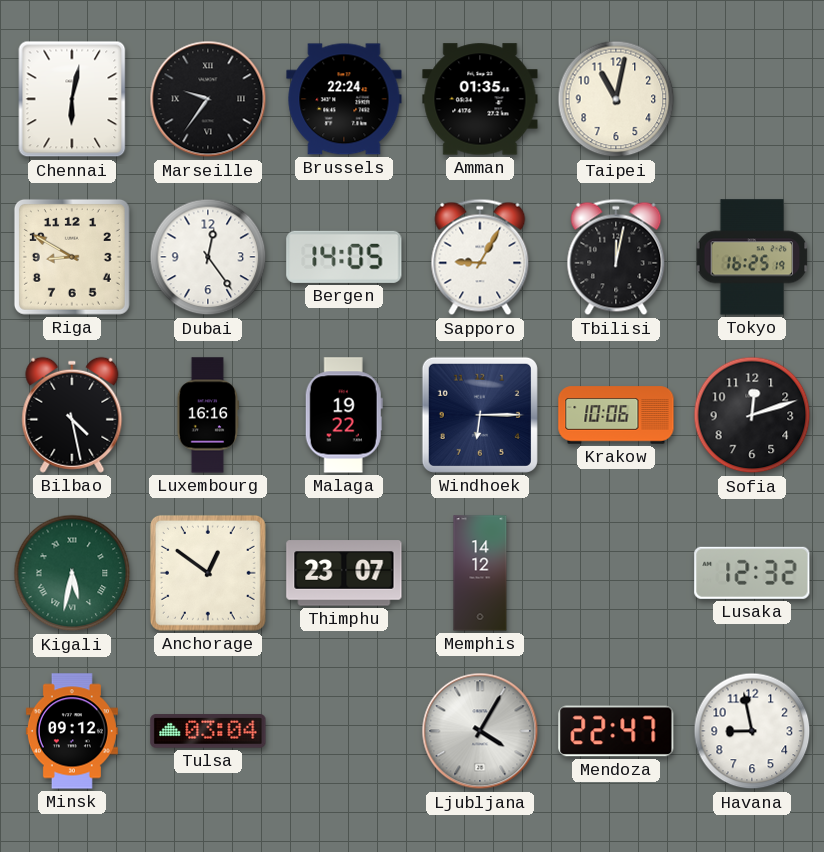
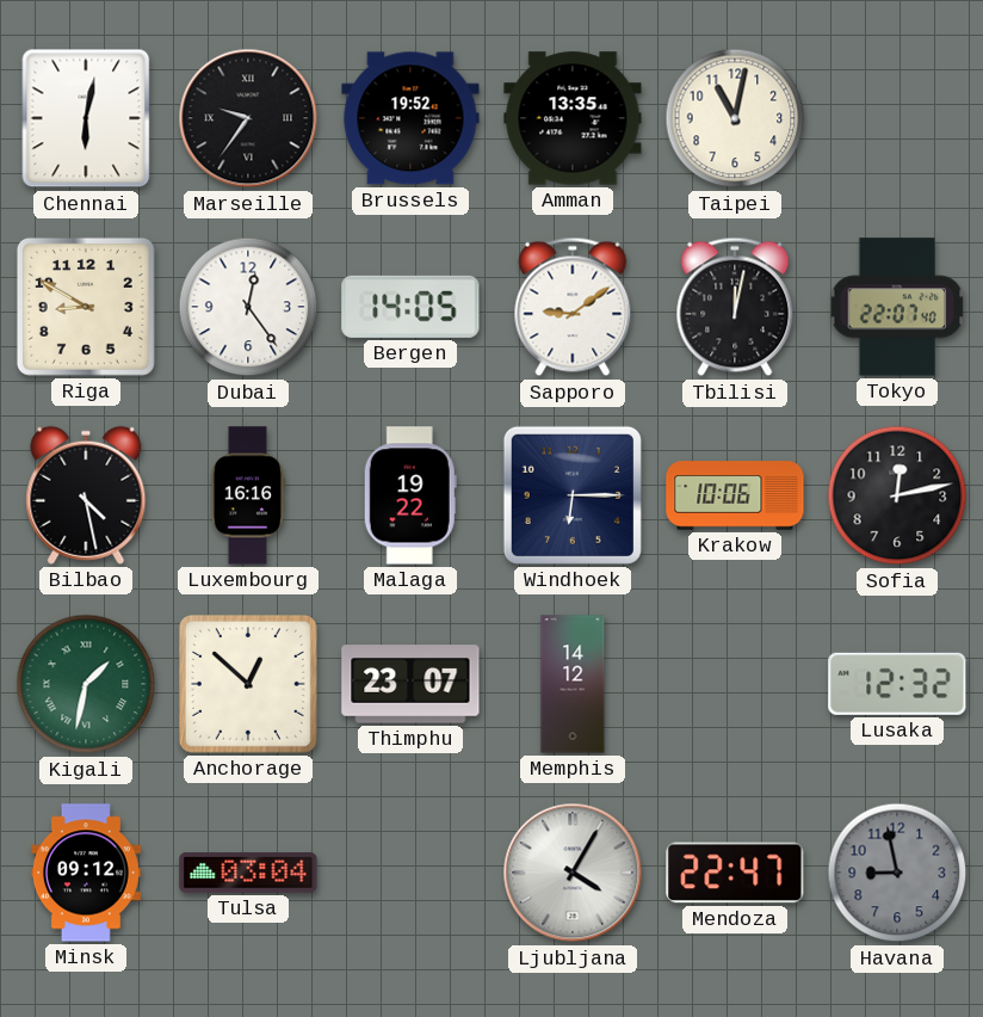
Brussels: 22:24 -> 19:52
Amman: 01:35 -> 13:35
Sapporo: 9:05 -> 9:09
Tokyo: 16:25 -> 22:07
Sofia: 12:12 -> 12:13
Kigali: 5:32 -> 1:32
Anchorage: 12:51 -> 12:52
Havana dial: white -> grey
